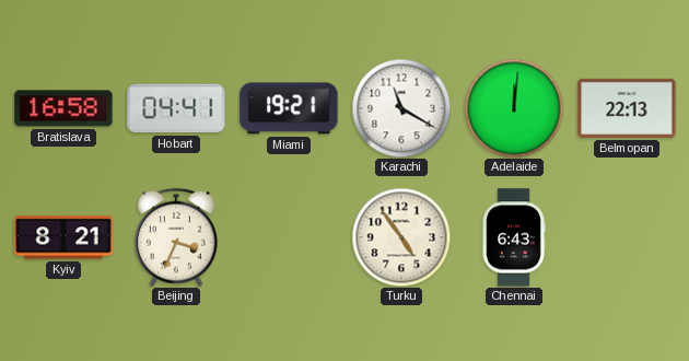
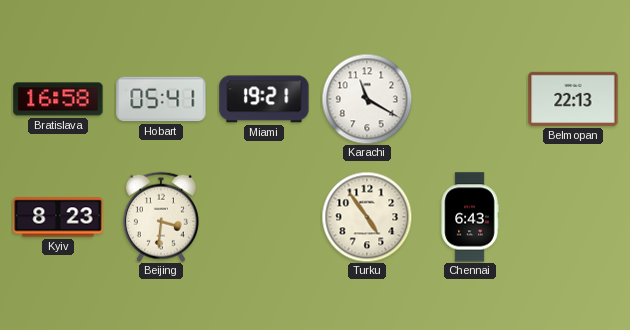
Hobart: 04:41 -> 05:41
Adelaide: 12:01 -> none
Kyiv: 8:21 -> 8:23
Beijing: 3:34 -> 3:31
